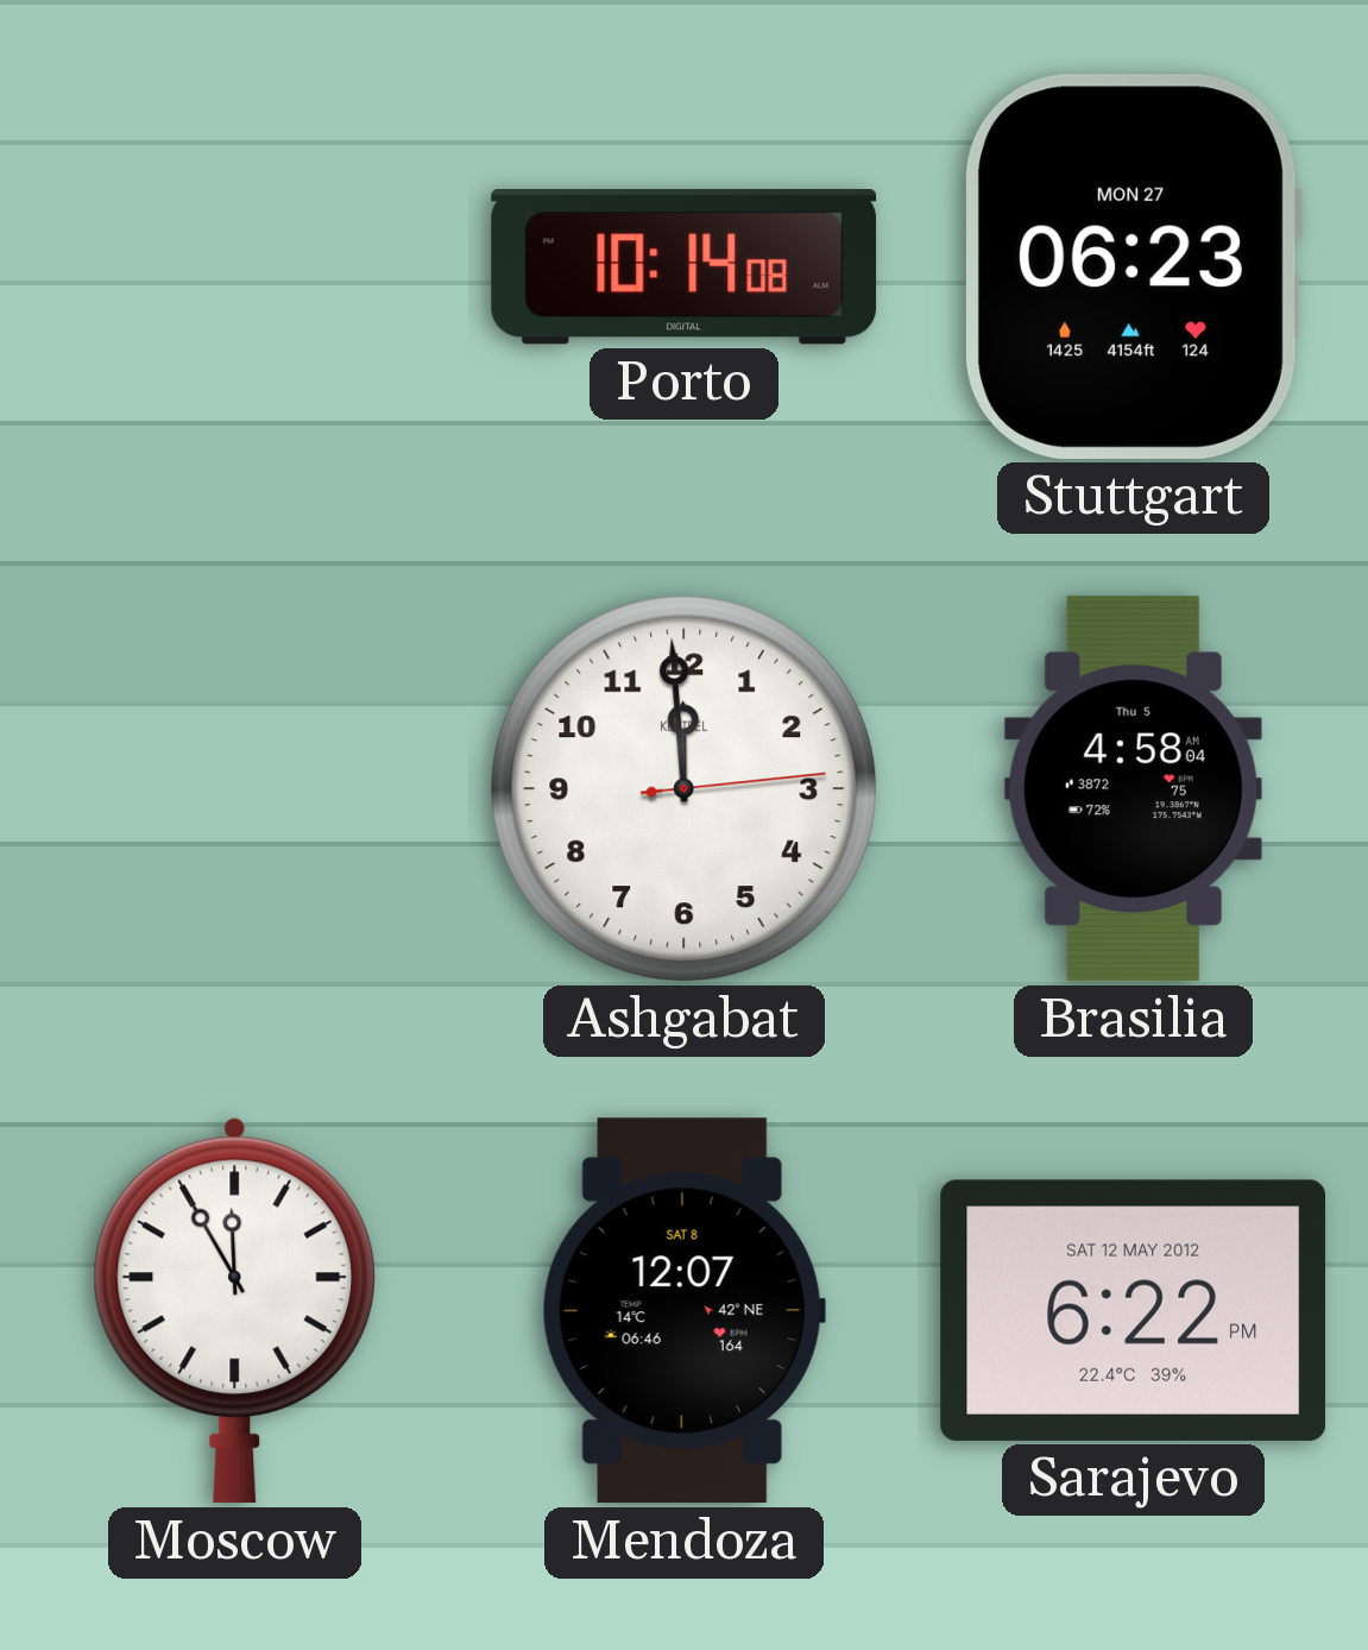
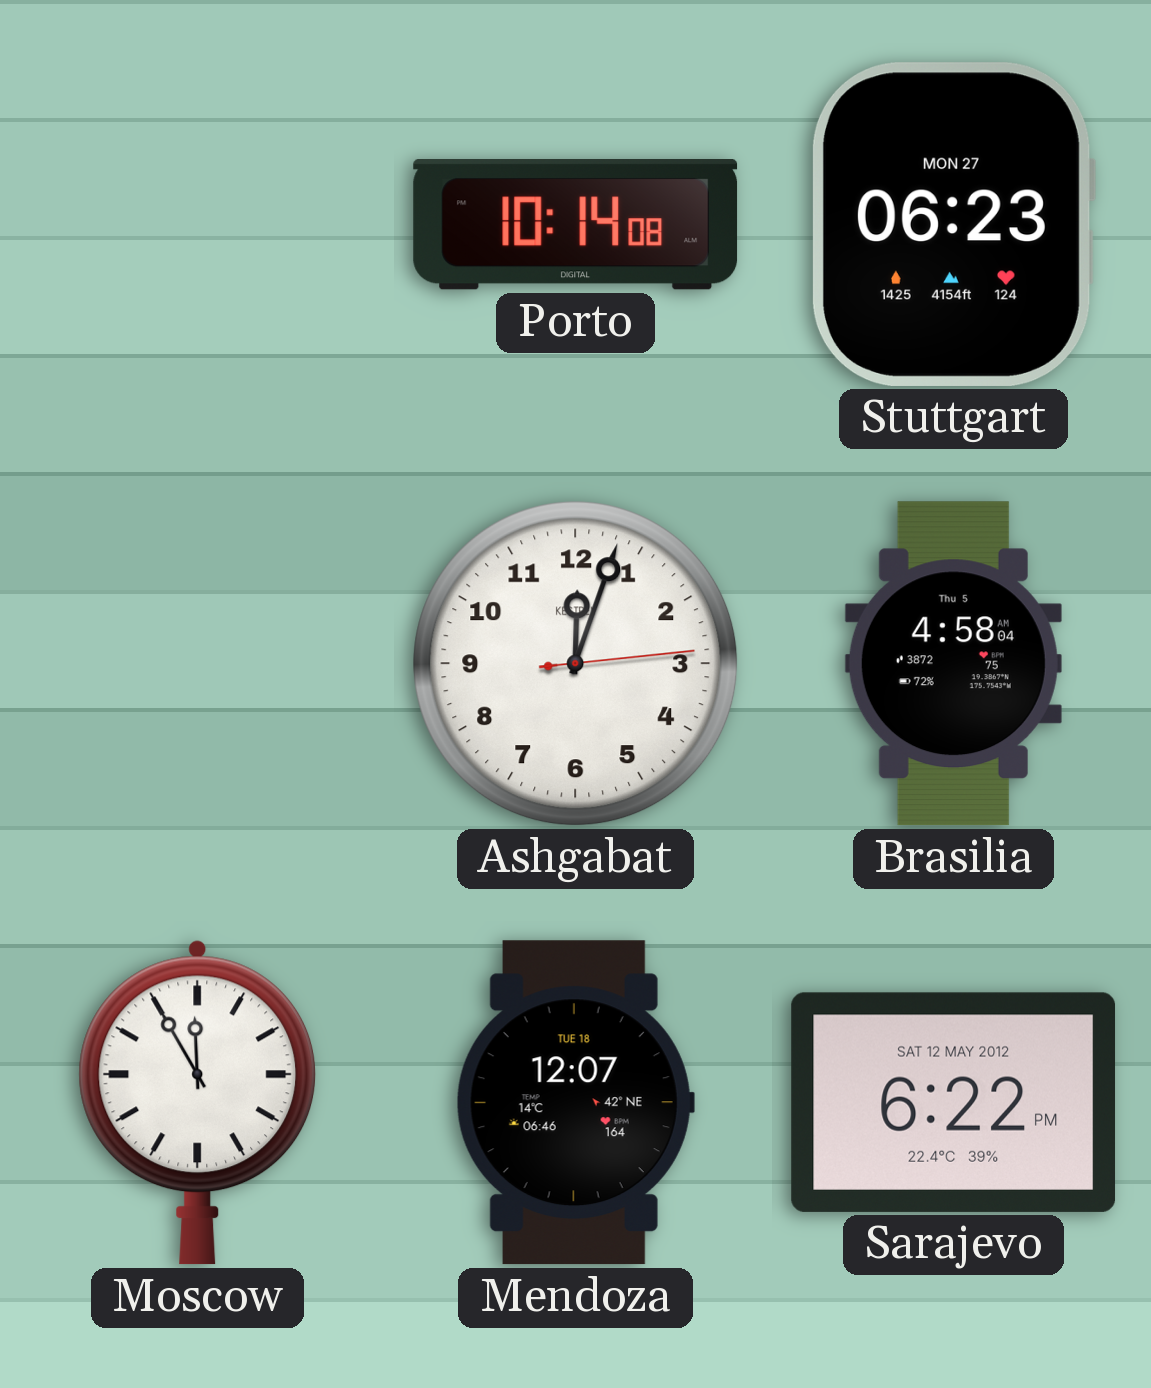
Ashgabat: 11:59 -> 12:03
Mendoza date: SAT 8 -> TUE 18
